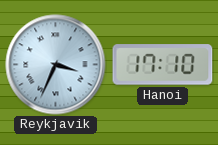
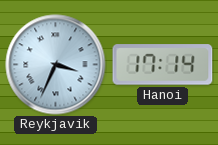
Hanoi: 17:10 -> 17:14
